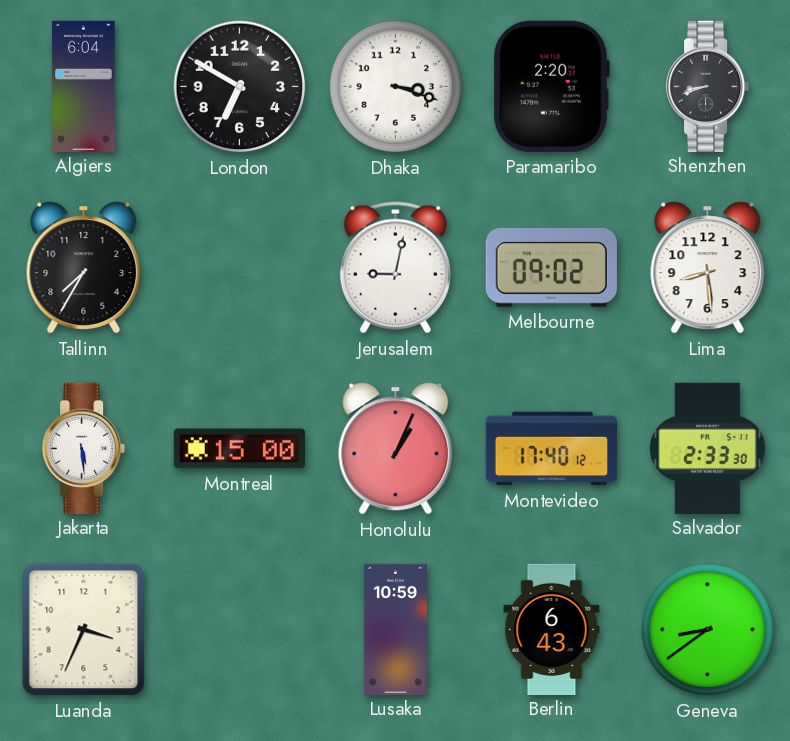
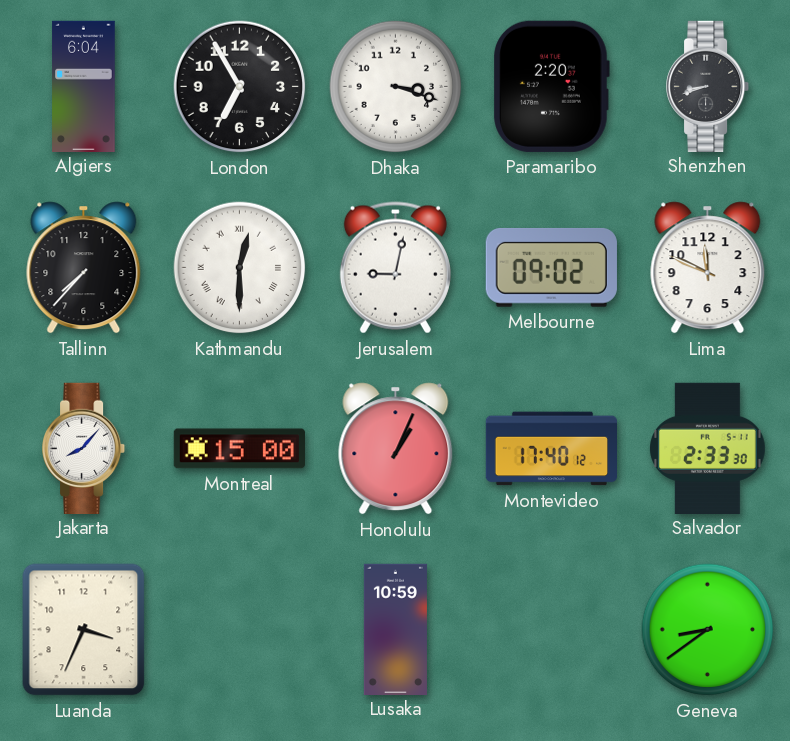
London: 6:50 -> 6:55
Tallinn: 7:35 -> 7:37
Kathmandu: none -> 12:30
Lima: 8:29 -> 11:49
Jakarta: 5:29 -> 8:07
Berlin: 6:43 -> none
